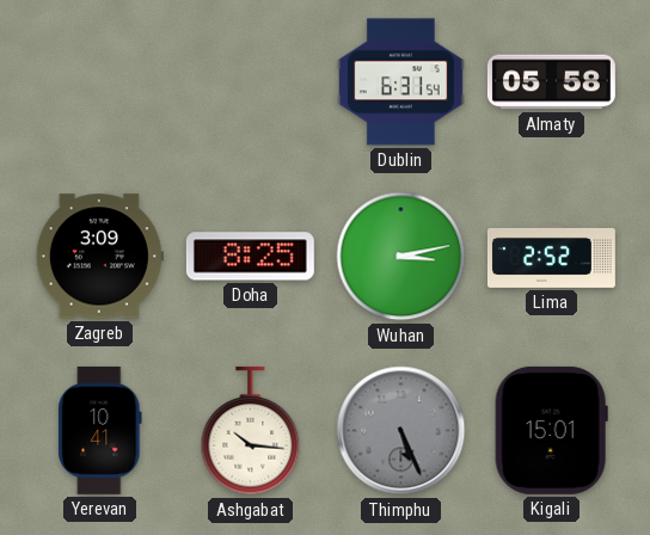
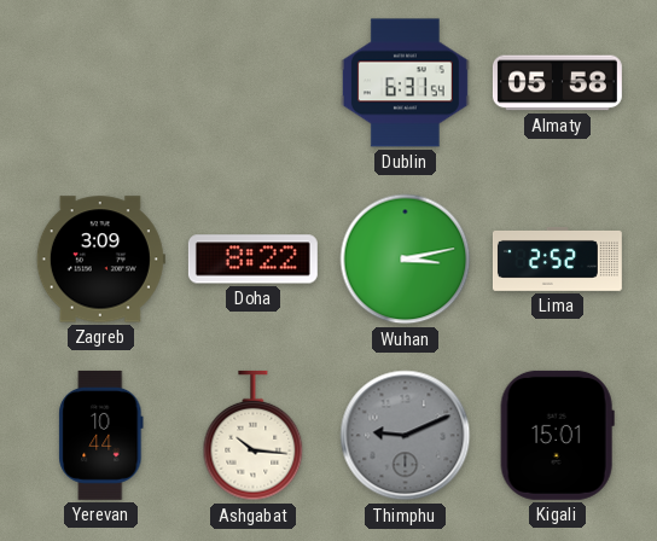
Doha: 8:25 -> 8:22
Yerevan: 10:41 -> 10:44
Thimphu: 5:26 -> 9:11
